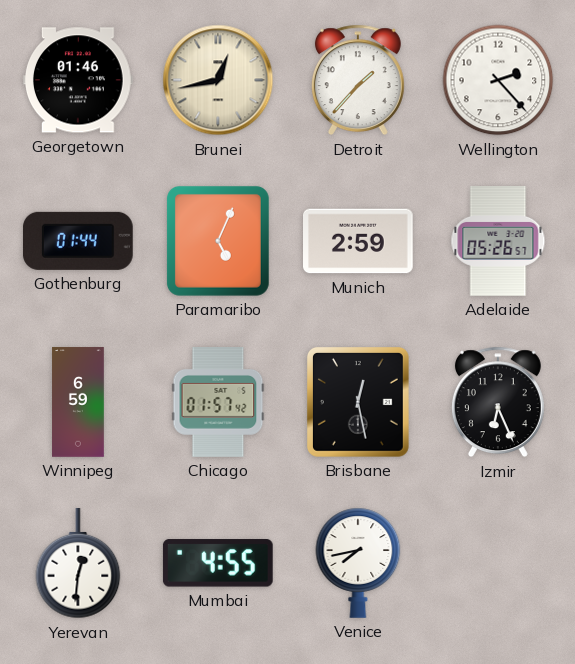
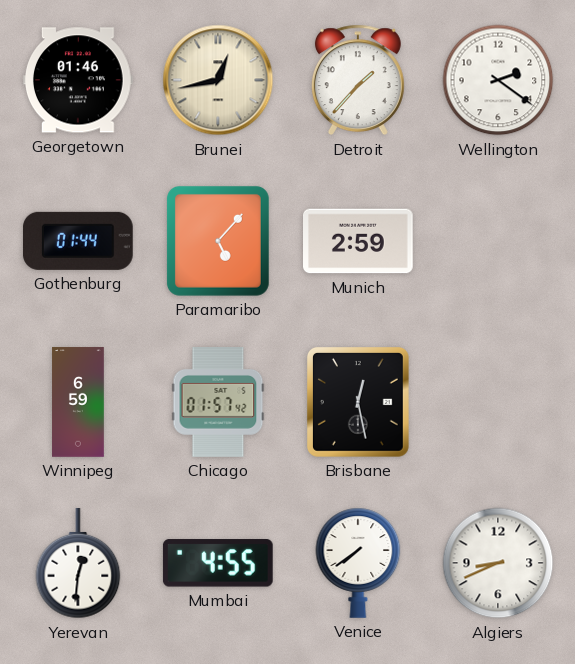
Wellington: 2:23 -> 2:21
Paramaribo: 5:04 -> 5:07
Adelaide: 05:26 -> none
Izmir: 6:26 -> none
Venice: 7:43 -> 7:39
Algiers: none -> 8:41
